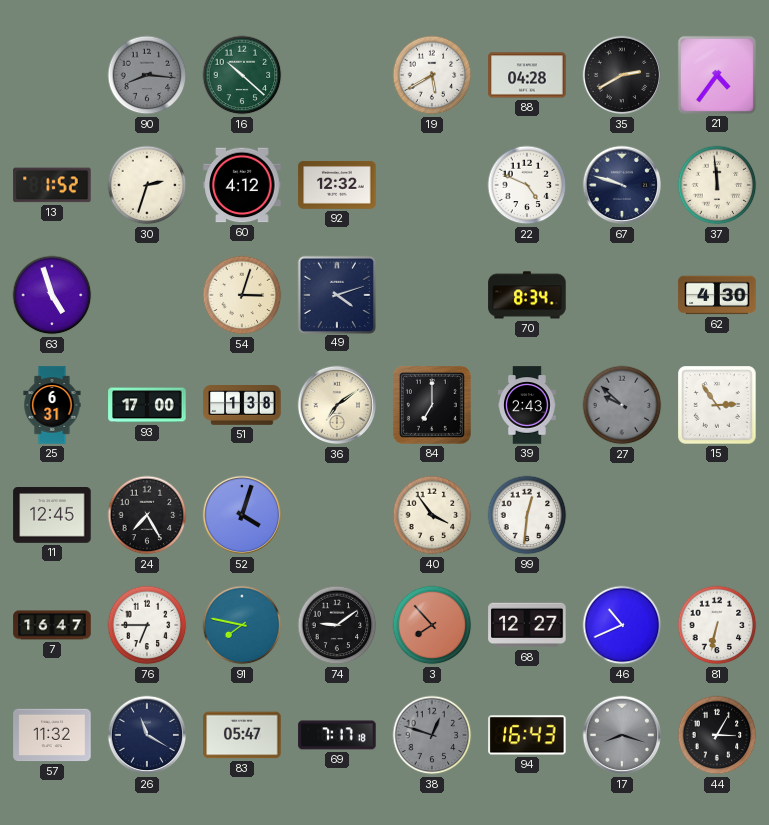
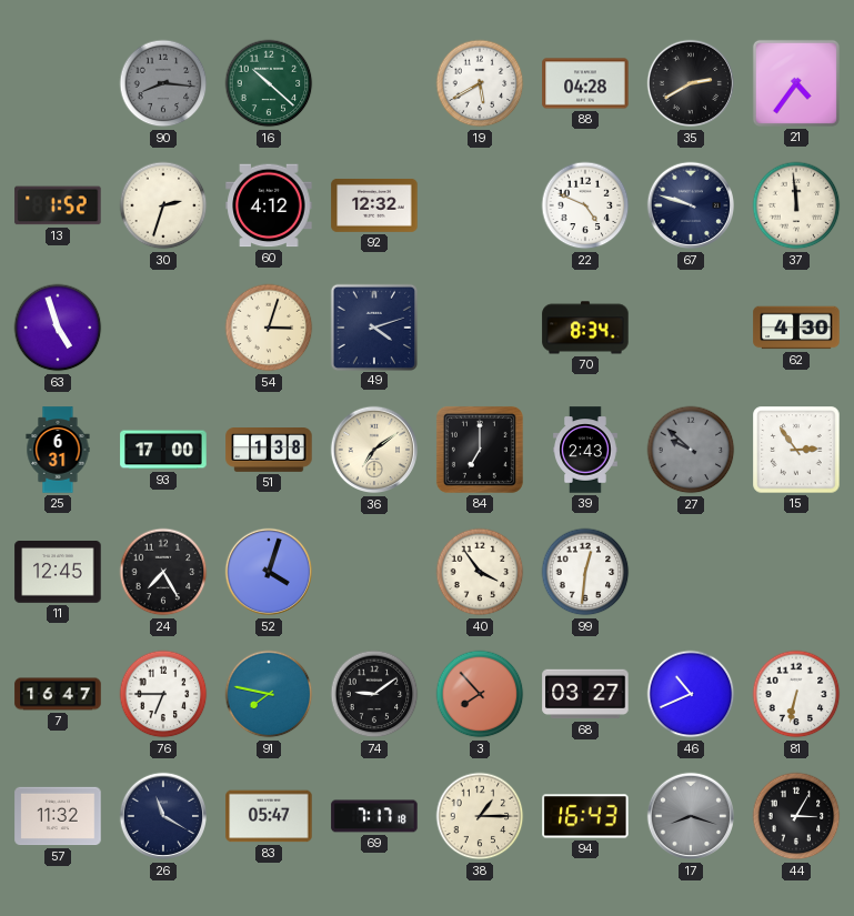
68: 12:27 -> 03:27
38: 12:48 -> 1:15
38 dial: grey -> cream
